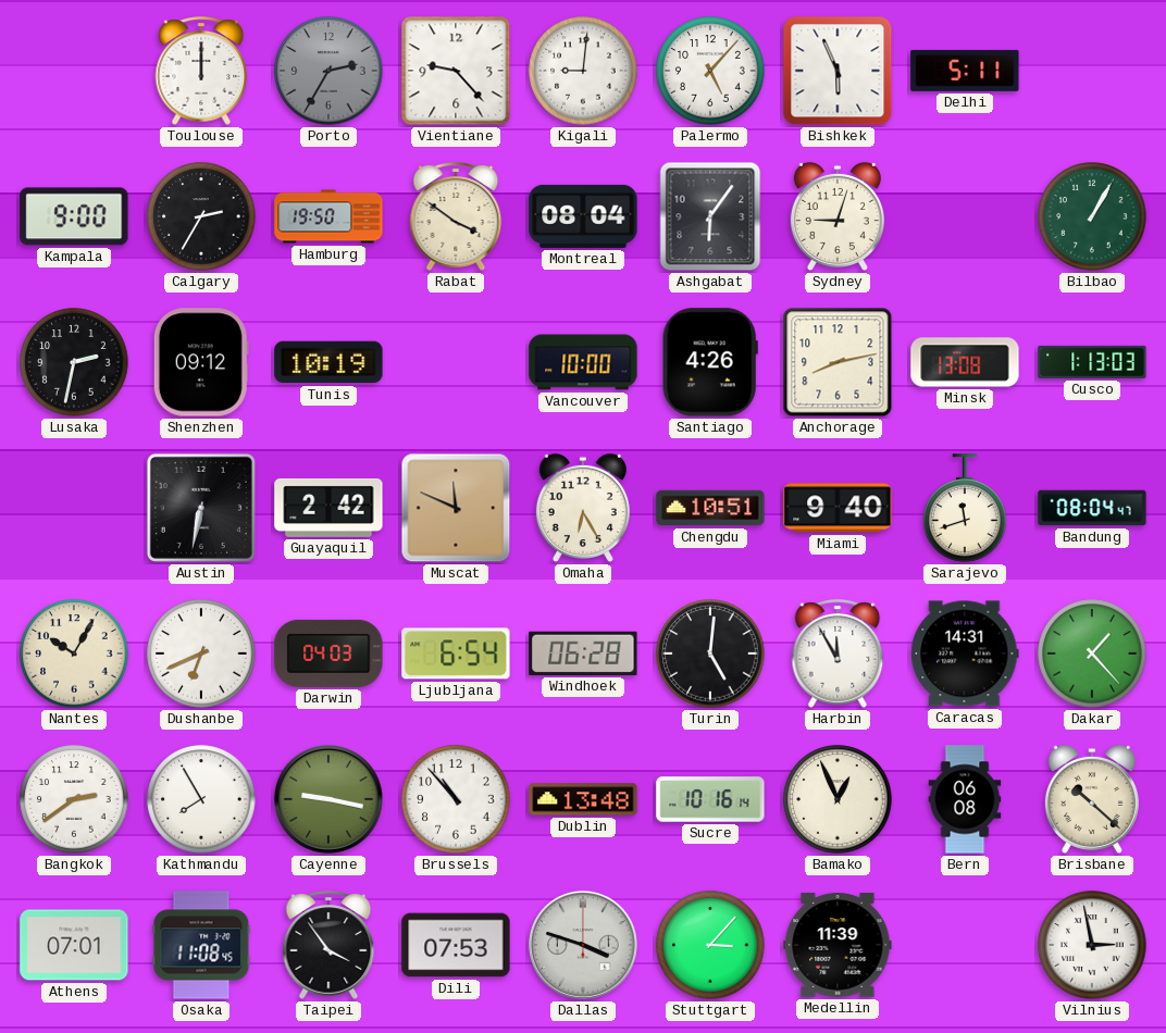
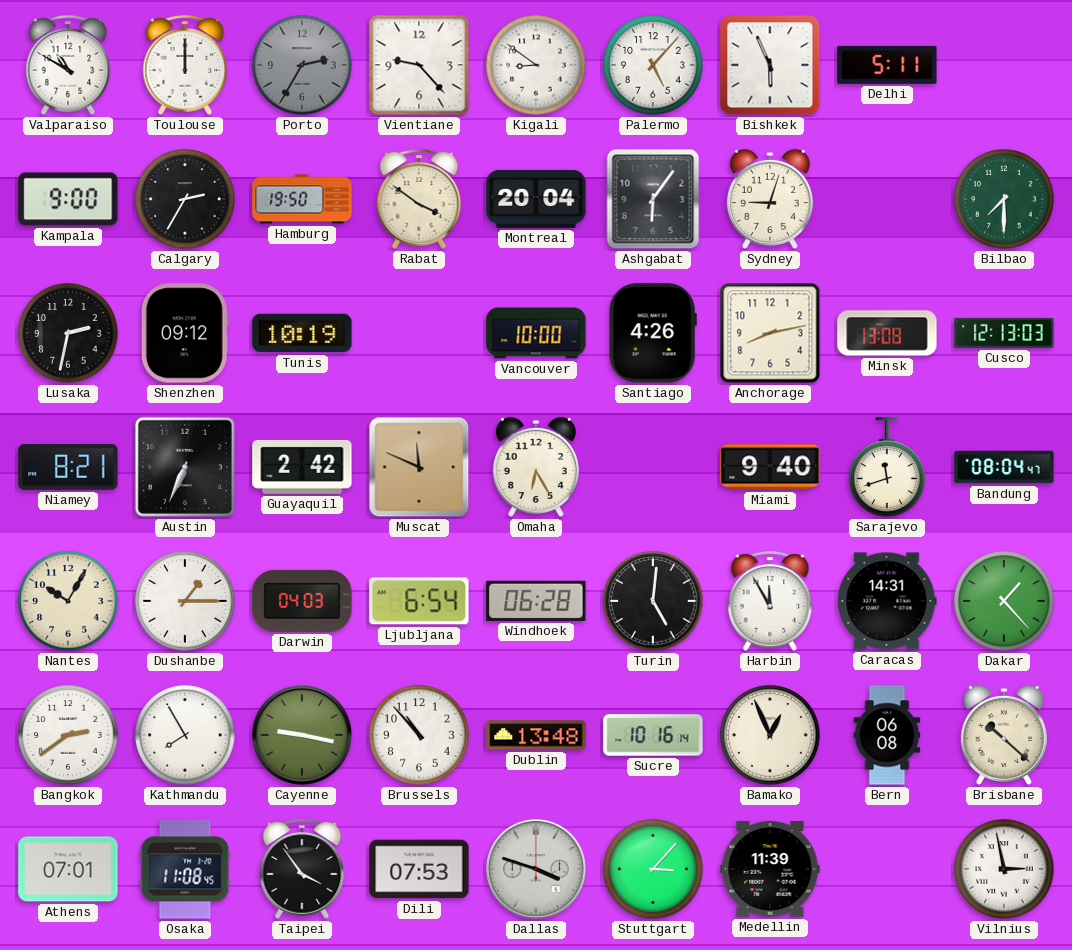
Valparaiso: none -> 10:50
Kigali: 9:01 -> 8:51
Montreal: 08:04 -> 20:04
Bilbao: 1:05 -> 7:30
Cusco: 1:13 -> 12:13
Niamey: none -> 8:21
Austin: 6:32 -> 6:34
Chengdu: 10:51 -> none
Dushanbe: 6:41 -> 1:15
